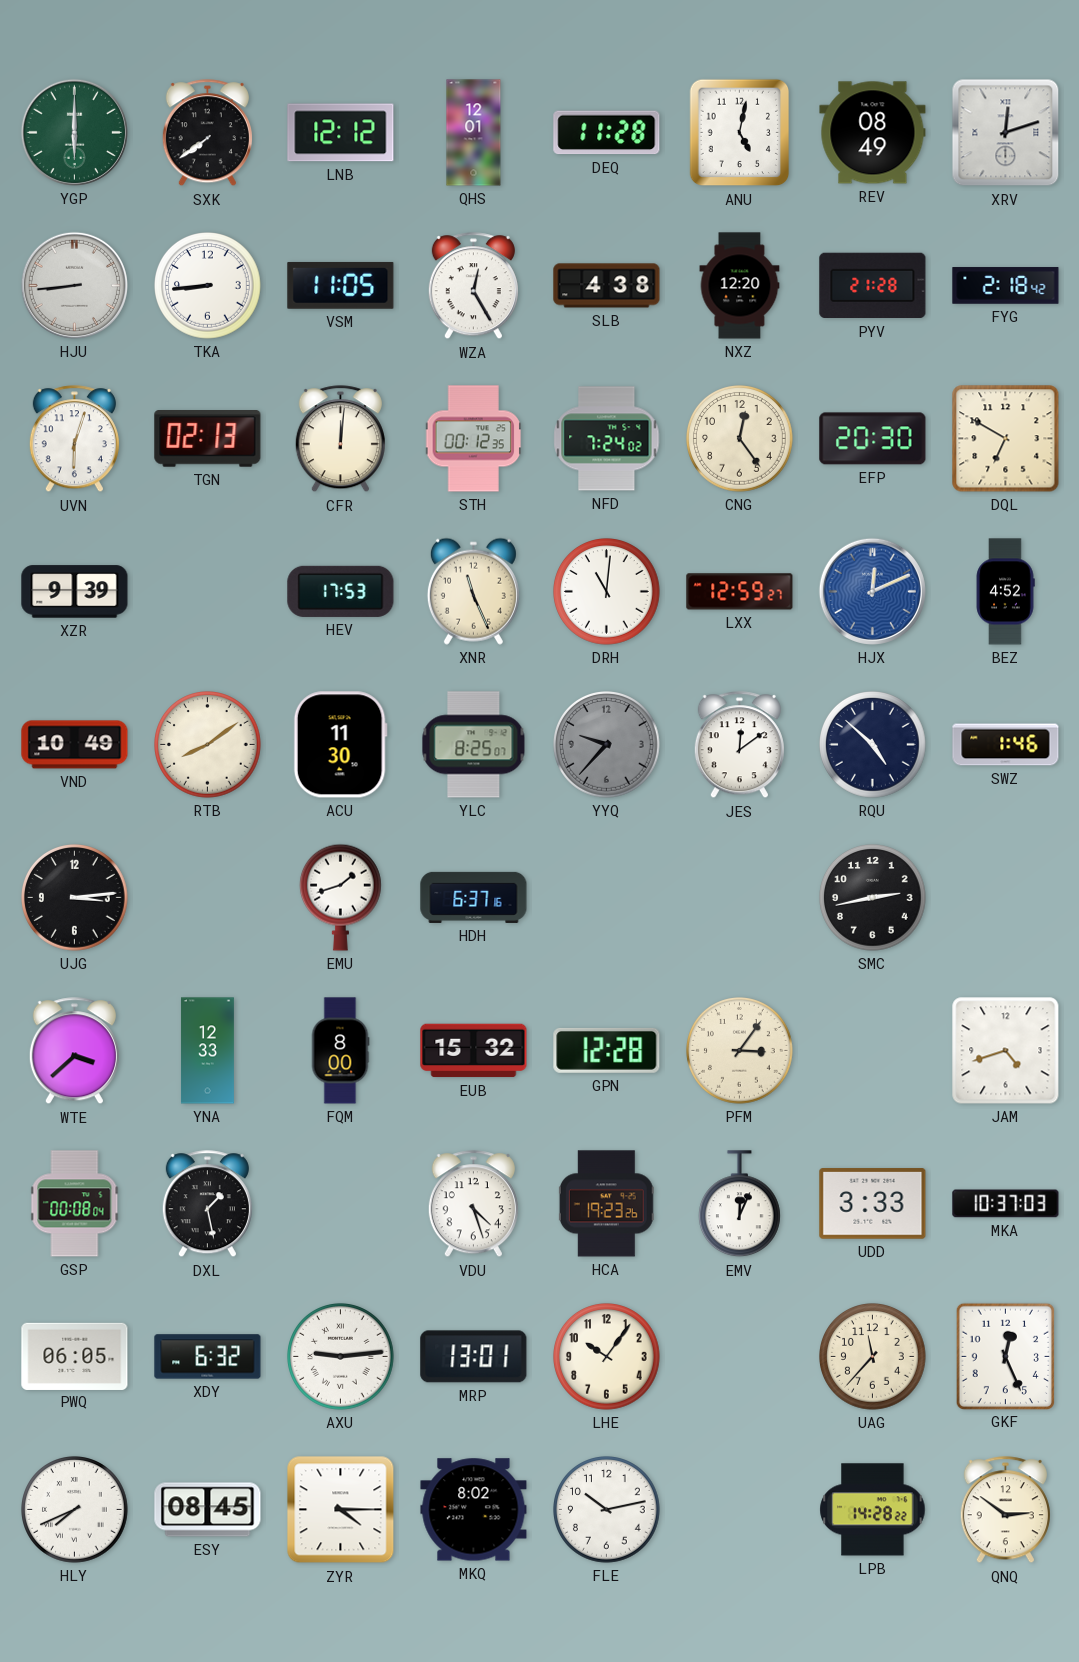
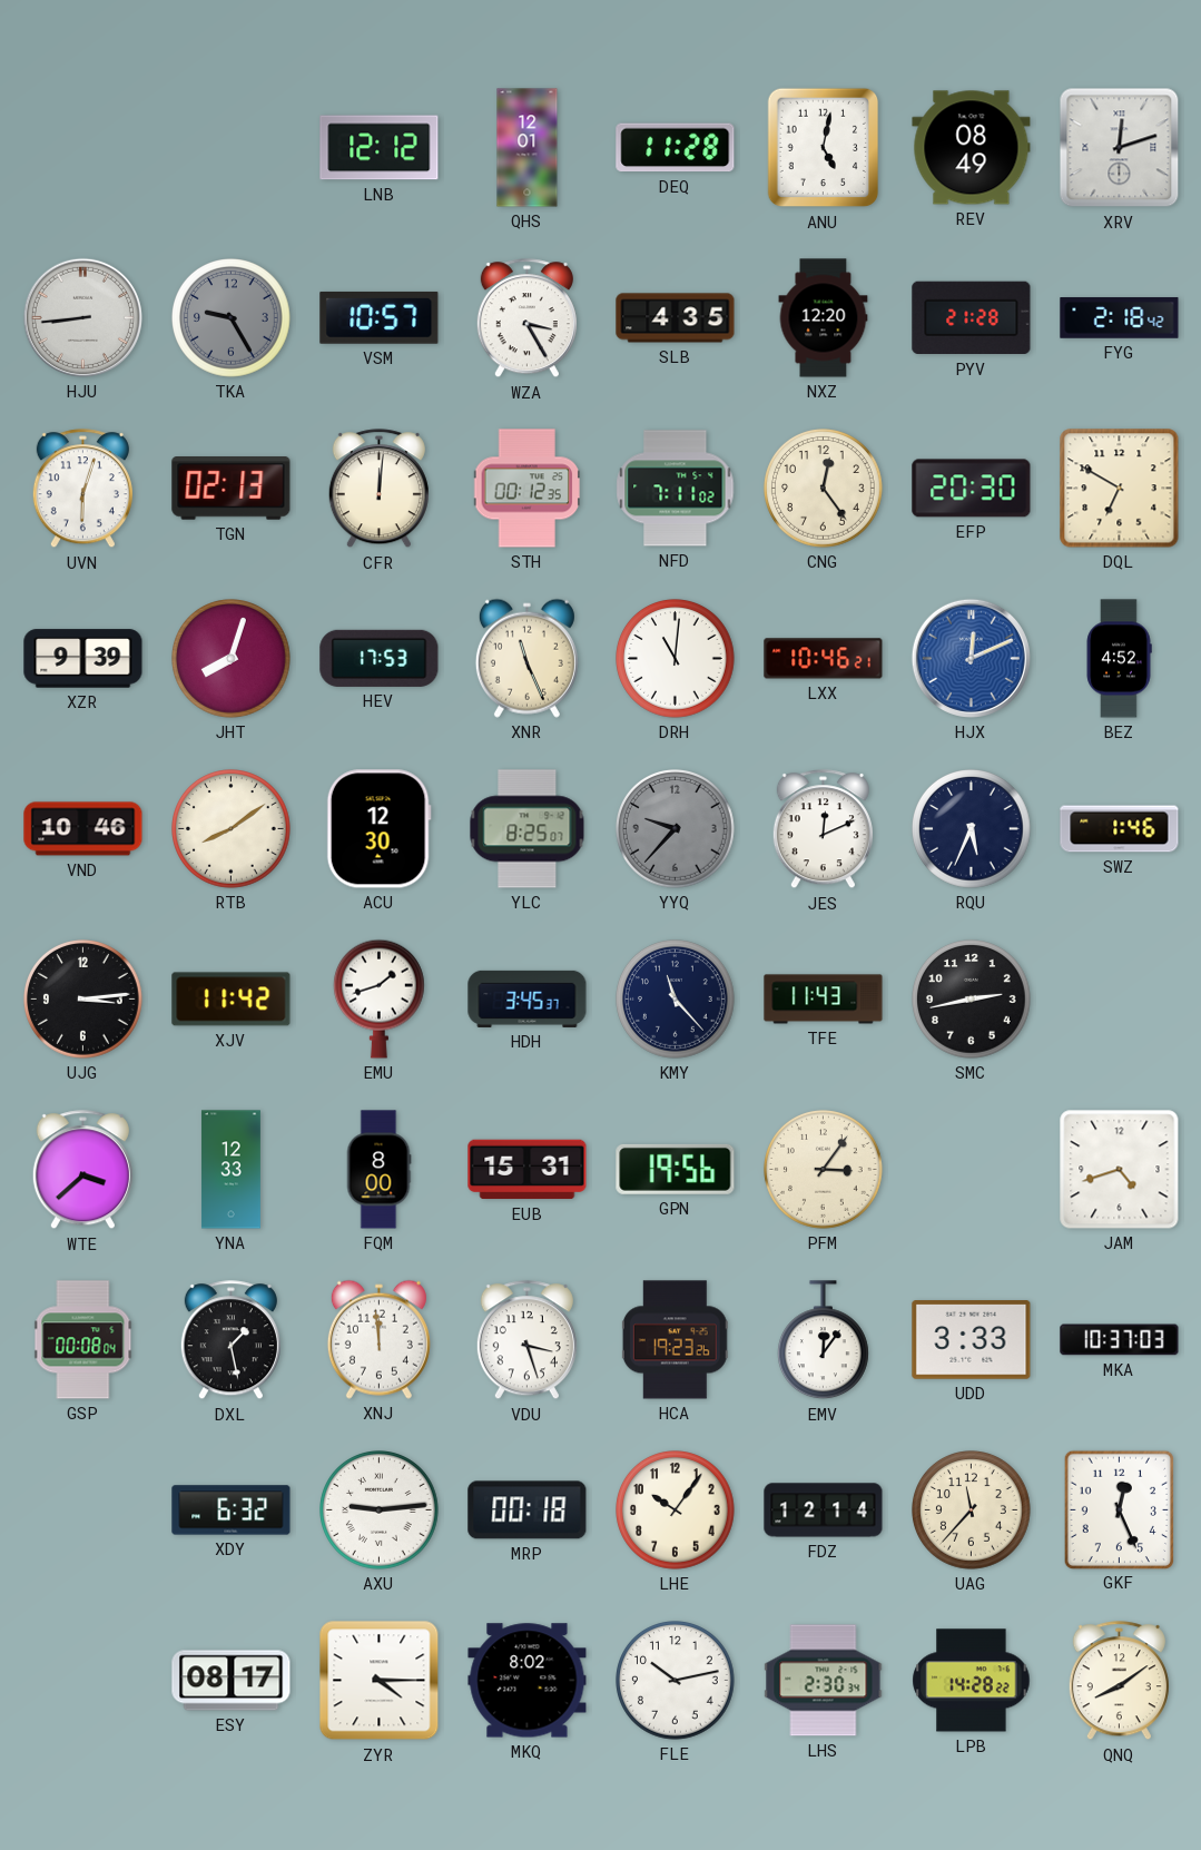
YGP: 6:00 -> none
SXK: 7:39 -> none
TKA: 8:44 -> 9:25
TKA dial: white -> grey
VSM: 11:05 -> 10:57
WZA: 12:25 -> 3:25
SLB: 4:38 -> 4:35
NFD: 7:24 -> 7:11
JHT: none -> 8:03
LXX: 12:59 -> 10:46
VND: 10:49 -> 10:46
ACU: 11:30 -> 12:30
JES: 12:09 -> 12:11
RQU: 4:52 -> 5:34
XJV: none -> 11:42
HDH: 6:37 -> 3:45
KMY: none -> 11:23
TFE: none -> 11:43
EUB: 15:32 -> 15:31
GPN: 12:28 -> 19:56
XNJ: none -> 11:59
VDU: 4:27 -> 3:27
EMV: 12:04 -> 12:06
PWQ: 06:05 -> none
MRP: 13:01 -> 00:18
FDZ: none -> 12:14
HLY: 7:41 -> none
ESY: 08:45 -> 08:17
LHS: none -> 2:30
QNQ: 2:51 -> 8:09
